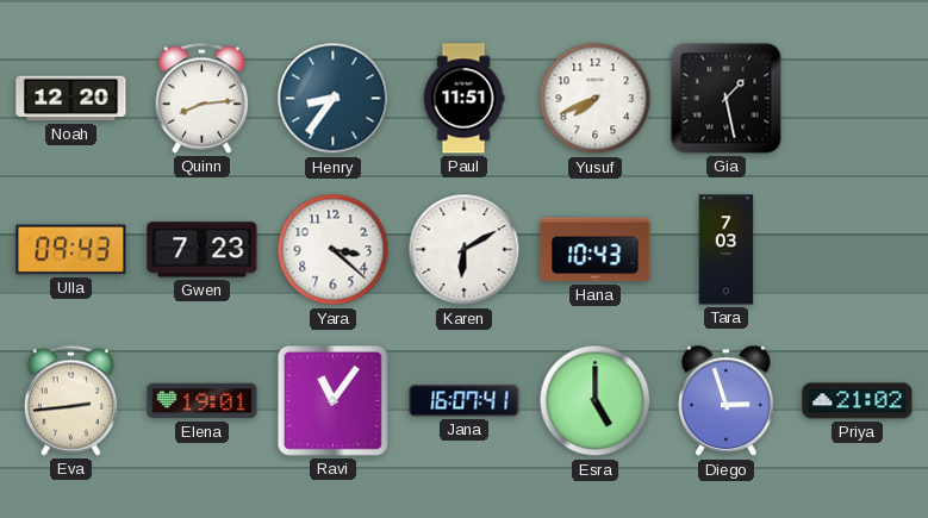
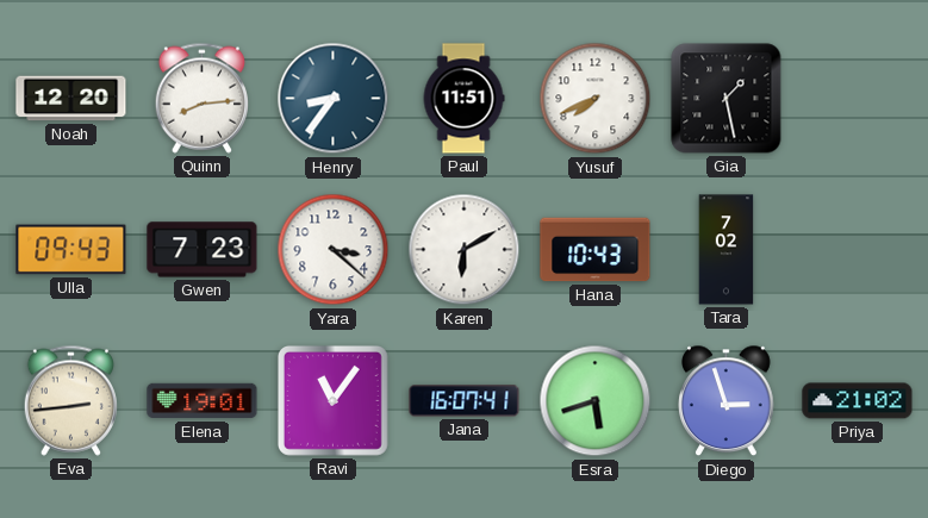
Tara: 7:03 -> 7:02
Esra: 5:00 -> 5:42
